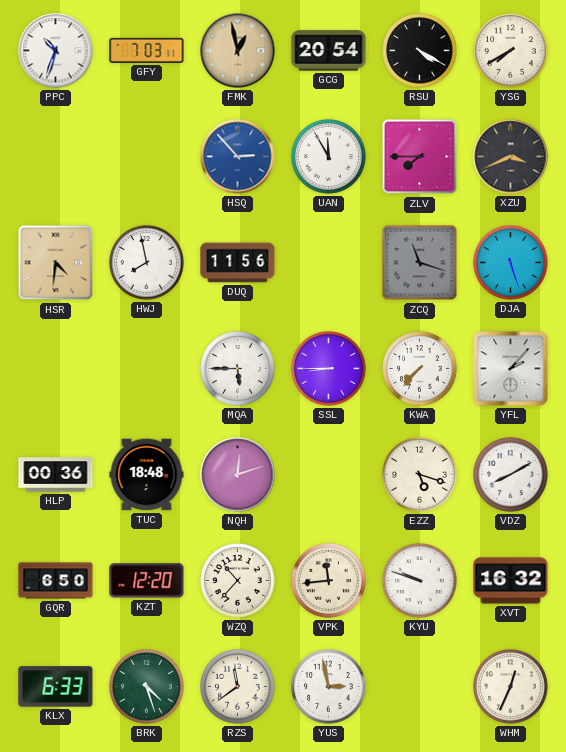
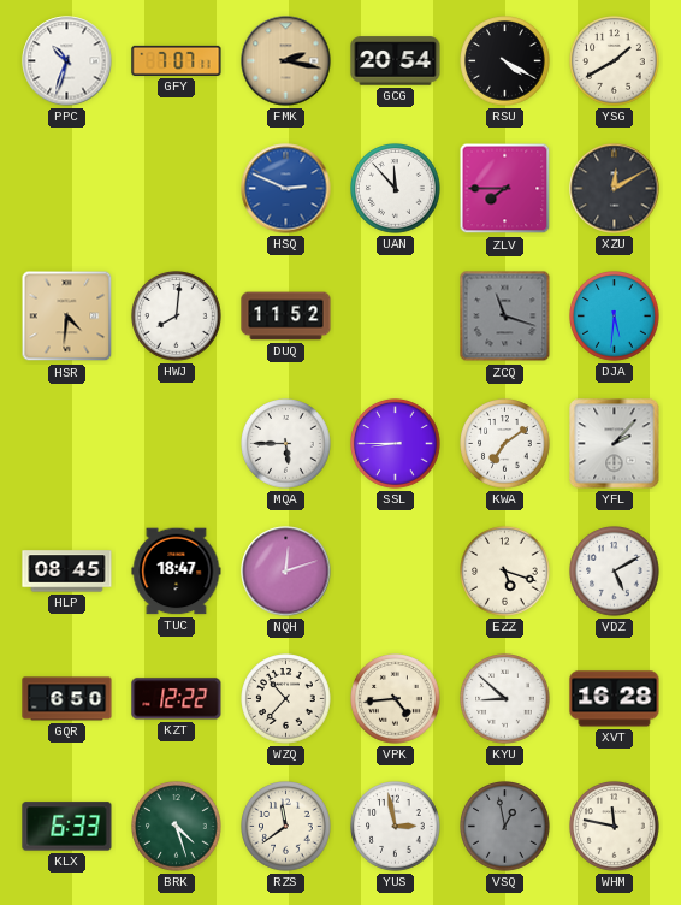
GFY: 7:03 -> 7:07
FMK: 12:58 -> 2:17
YSG: 7:40 -> 1:40
HSQ: 2:53 -> 2:49
UAN: 11:55 -> 11:53
XZU: 3:41 -> 12:10
HWJ: 7:58 -> 8:01
DUQ: 11:56 -> 11:52
DJA: 5:27 -> 5:31
KWA: 7:37 -> 7:09
HLP: 00:36 -> 08:45
TUC: 18:48 -> 18:47
VDZ: 8:10 -> 5:10
KZT: 12:20 -> 12:22
VPK: 11:44 -> 4:44
KYU: 9:48 -> 8:52
XVT: 16:32 -> 16:28
VSQ: none -> 12:58
WHM: 12:34 -> 11:47
